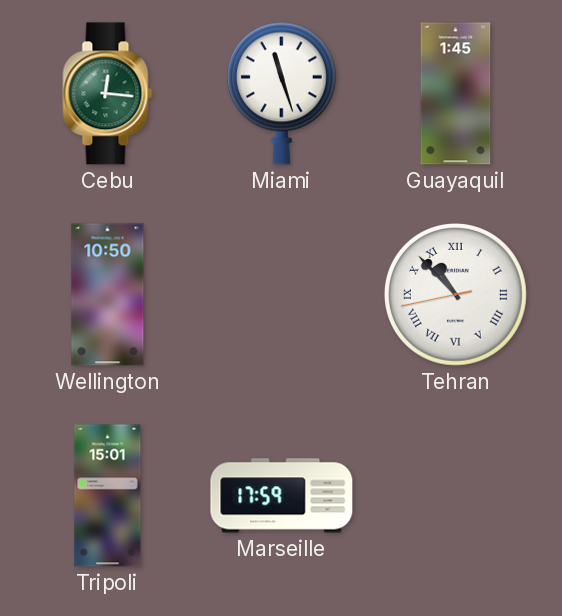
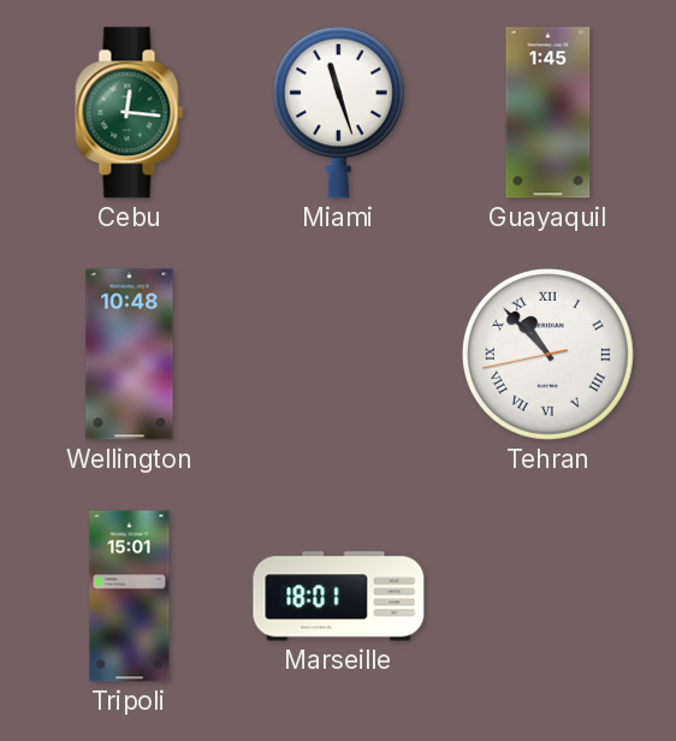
Wellington: 10:50 -> 10:48
Marseille: 17:59 -> 18:01
